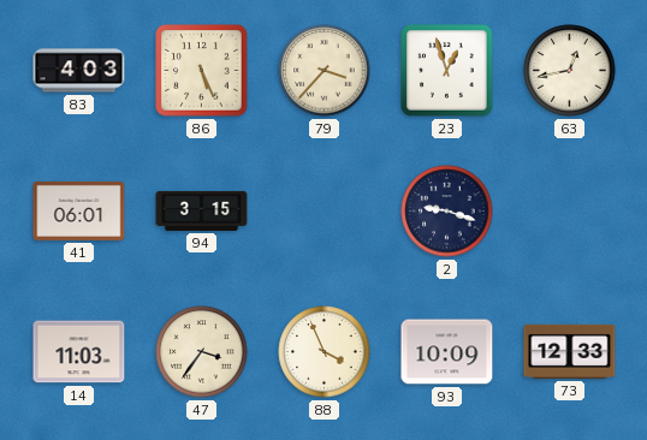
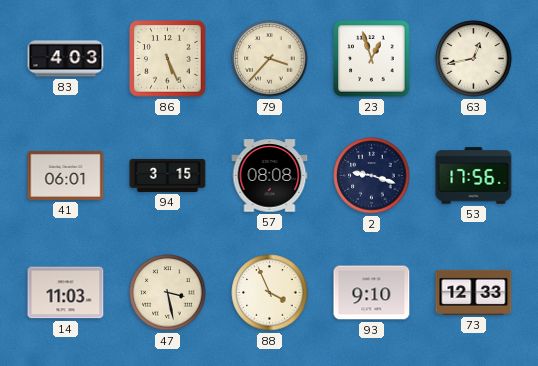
57: none -> 08:08
53: none -> 17:56
47: 3:36 -> 3:28
93: 10:09 -> 9:10
